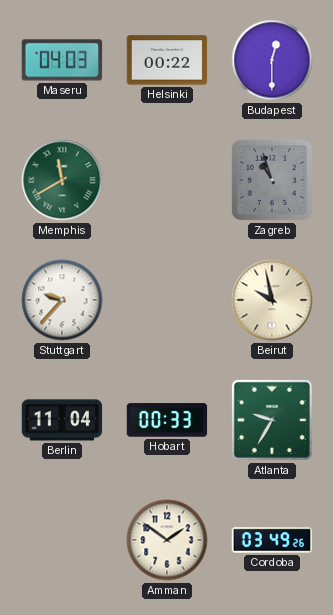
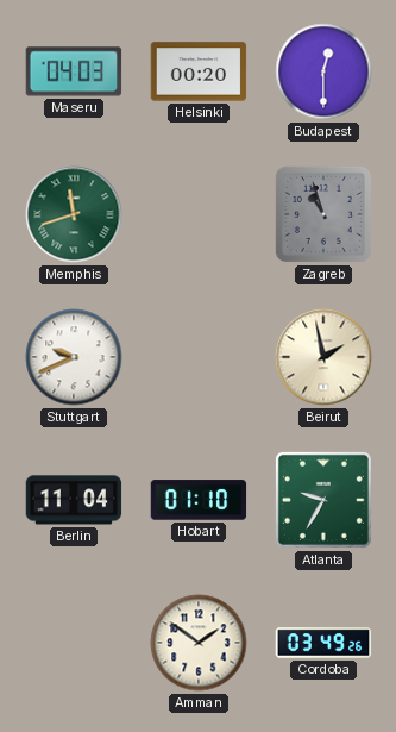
Helsinki: 00:22 -> 00:20
Memphis: 11:40 -> 11:42
Stuttgart: 9:37 -> 9:41
Beirut: 9:58 -> 1:58
Hobart: 00:33 -> 01:10
